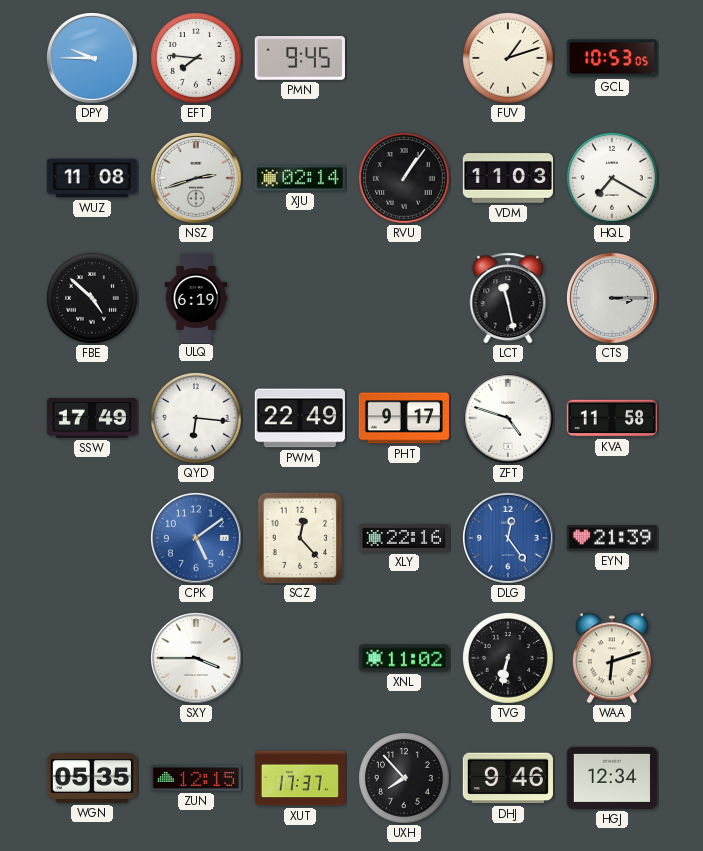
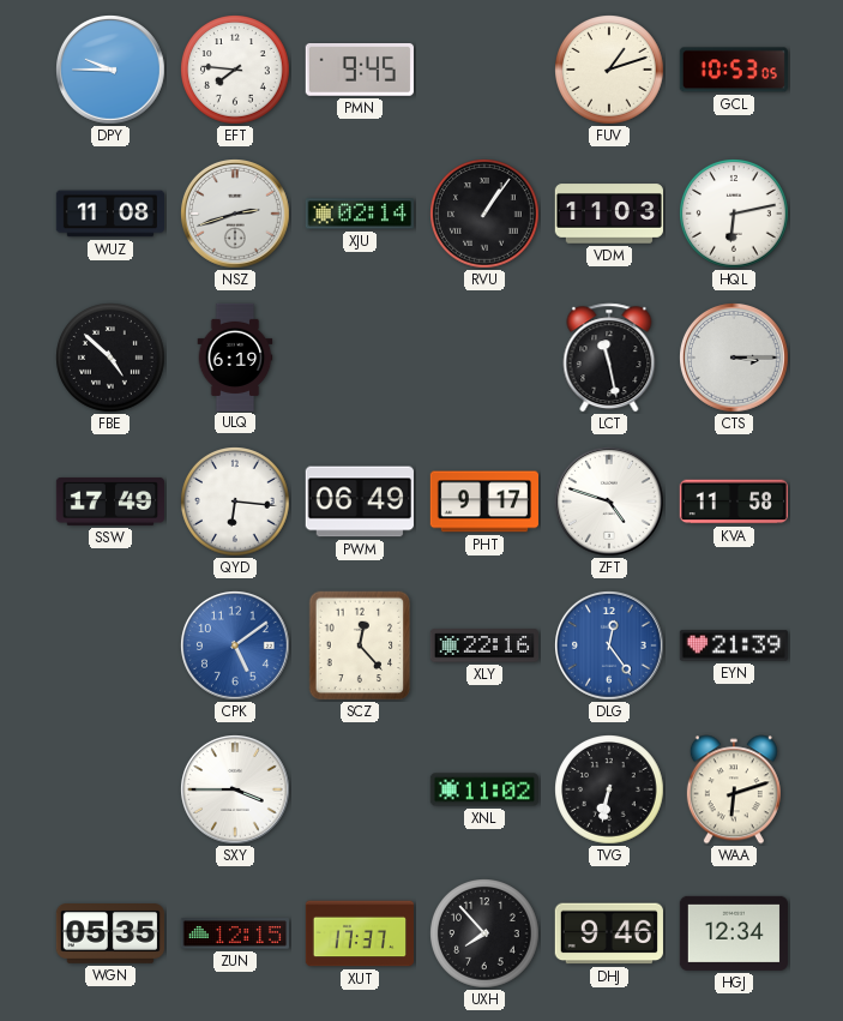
HQL: 7:20 -> 6:13
PWM: 22:49 -> 06:49
